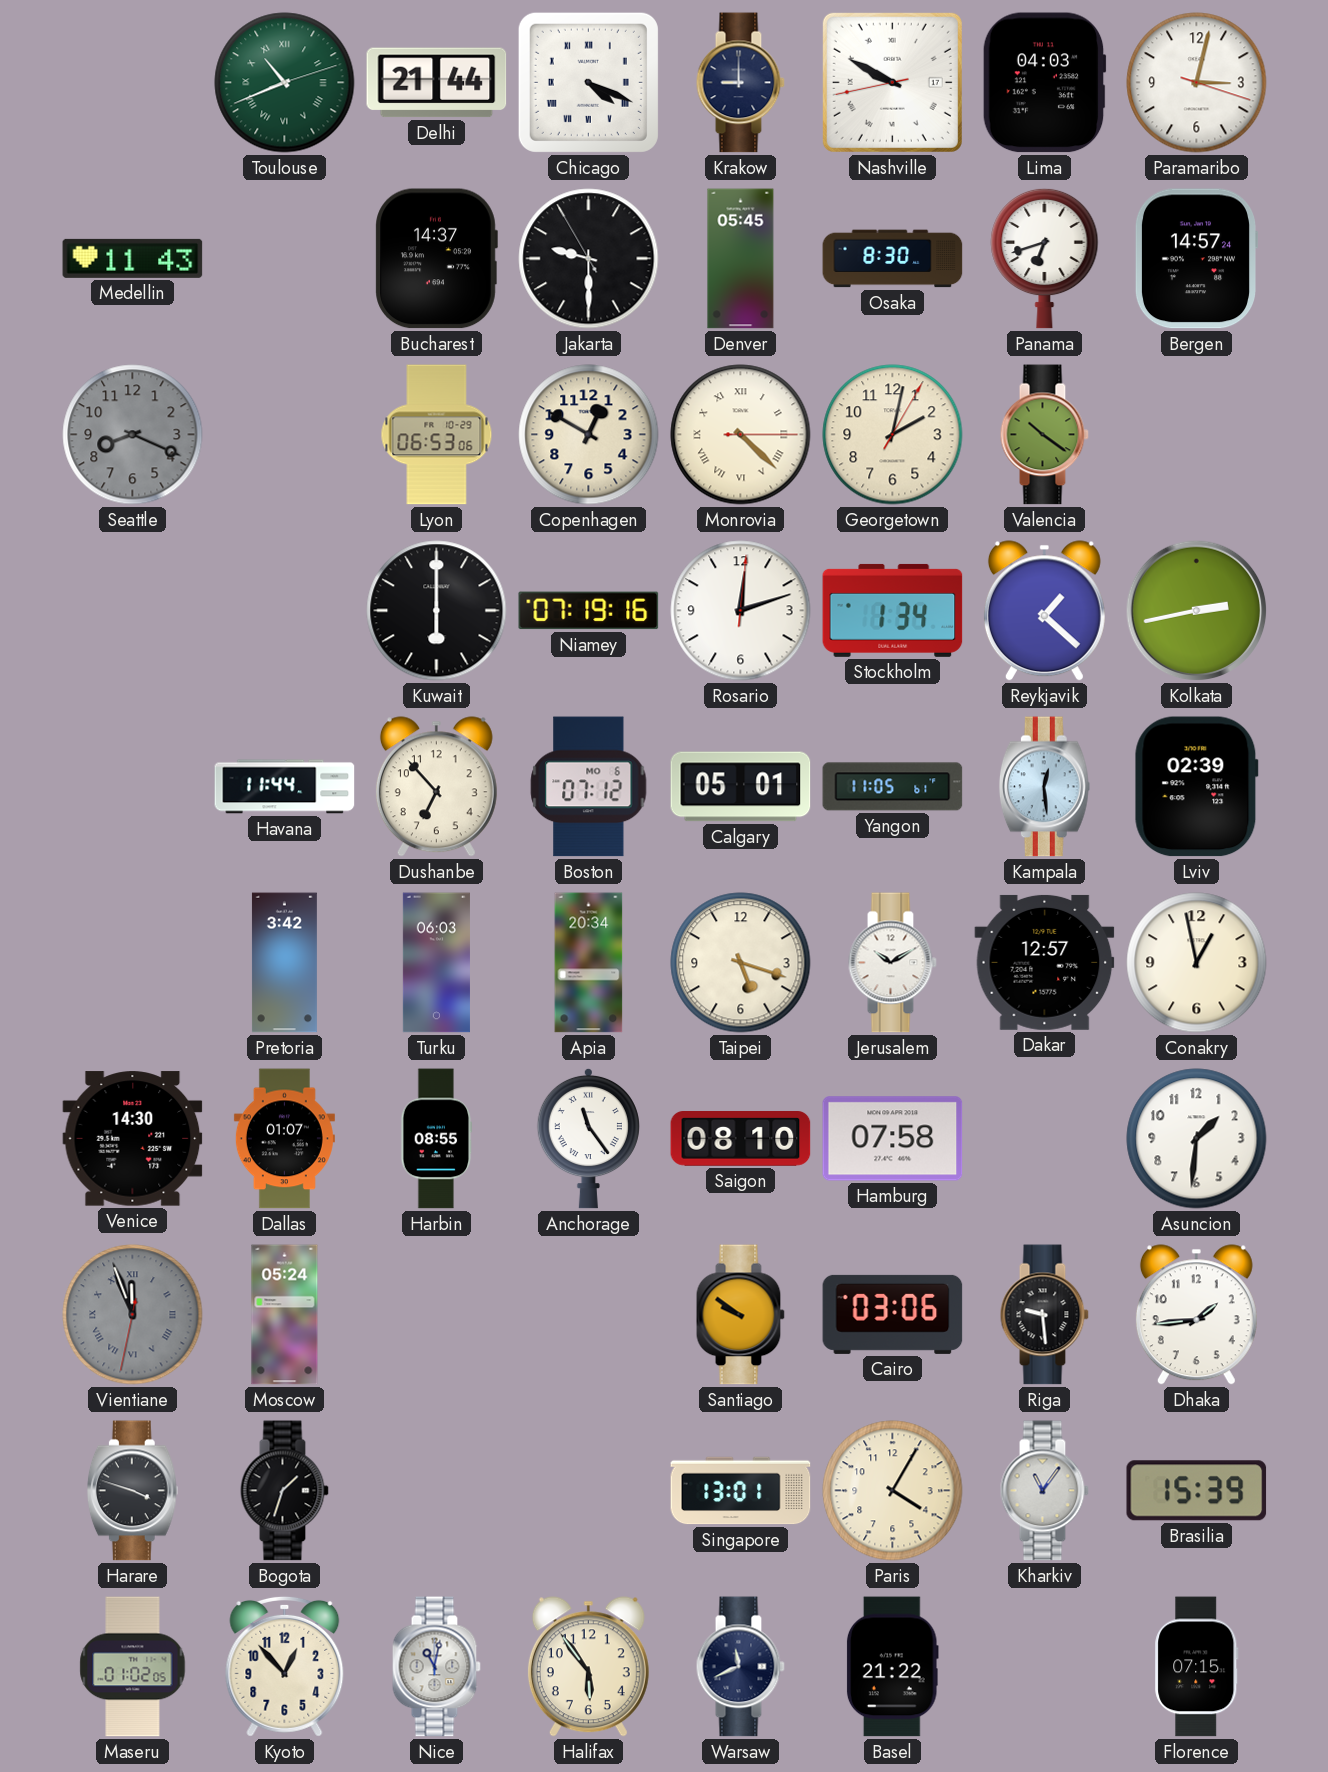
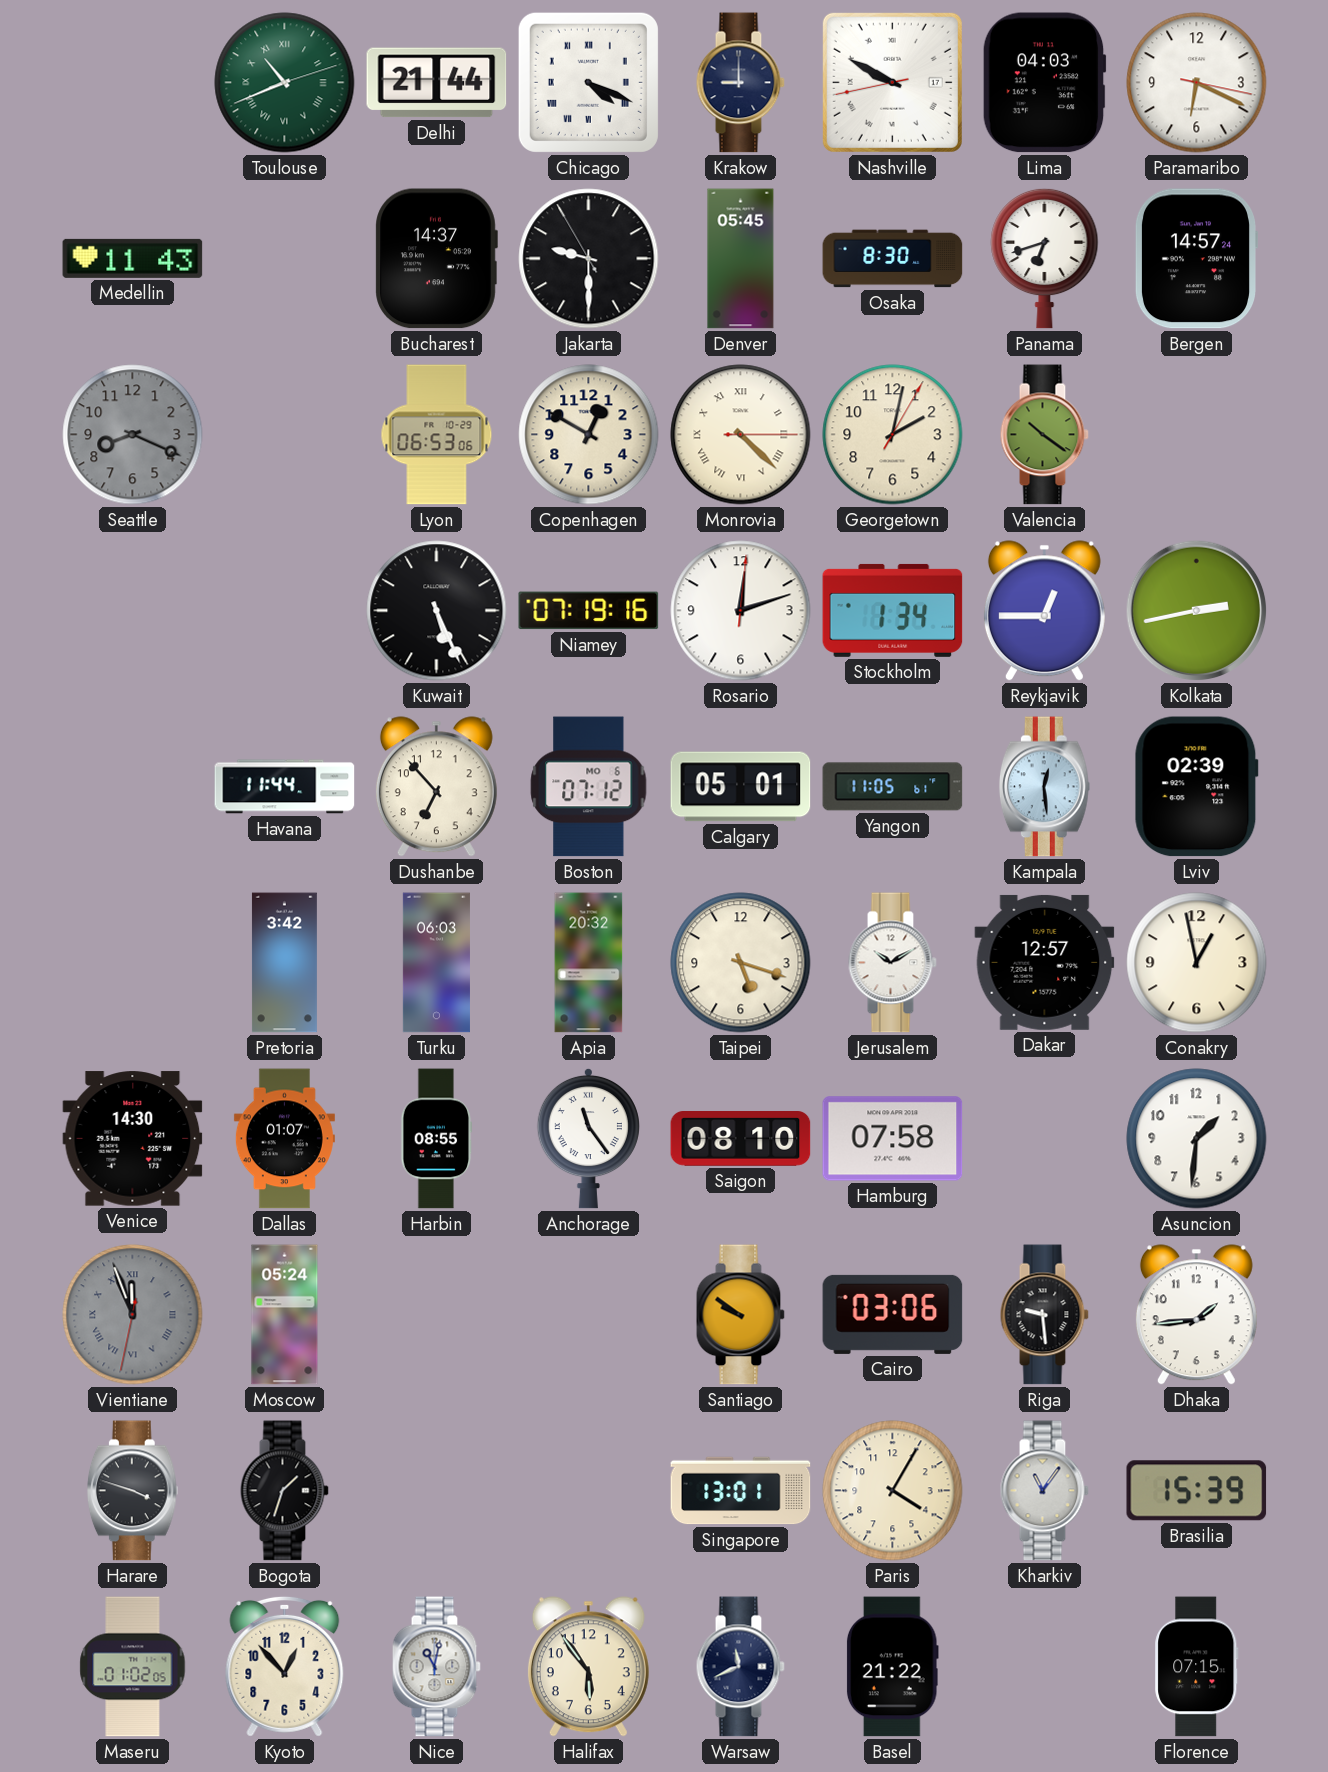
Paramaribo: 3:02 -> 6:19
Kuwait: 6:00 -> 5:26
Reykjavik: 1:22 -> 12:45
Apia: 20:34 -> 20:32
